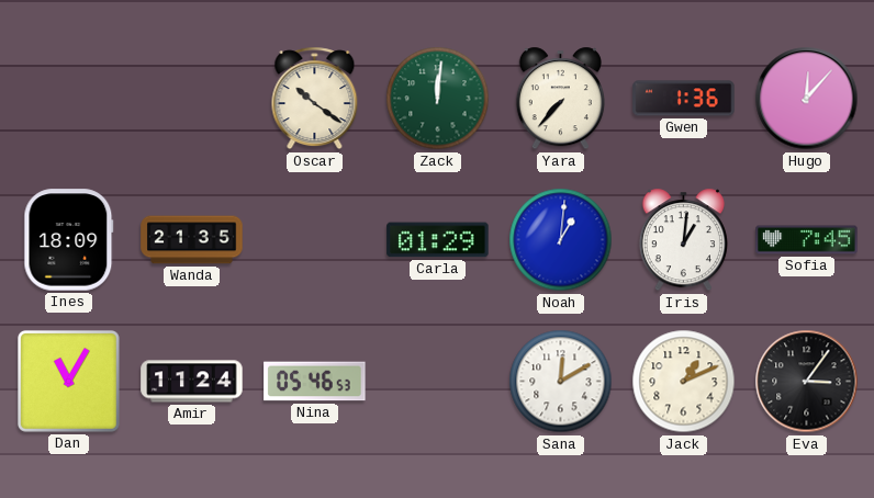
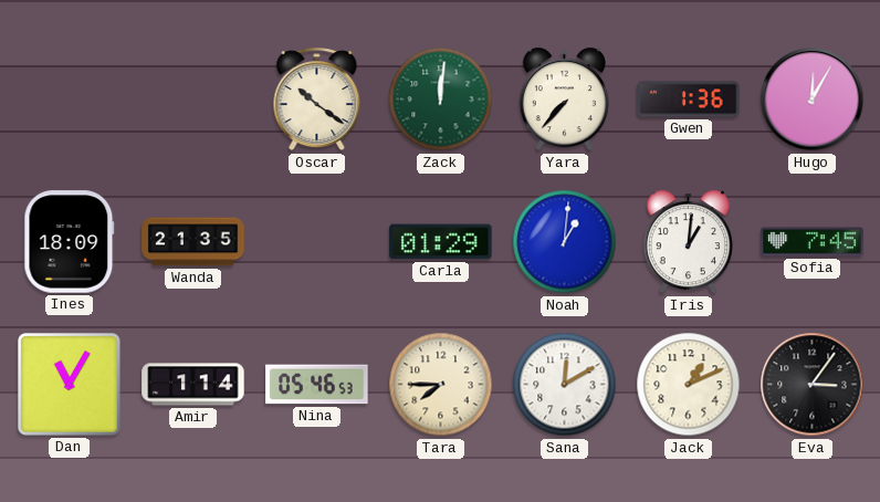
Hugo: 12:07 -> 12:05
Amir: 11:24 -> 1:14
Tara: none -> 7:45
